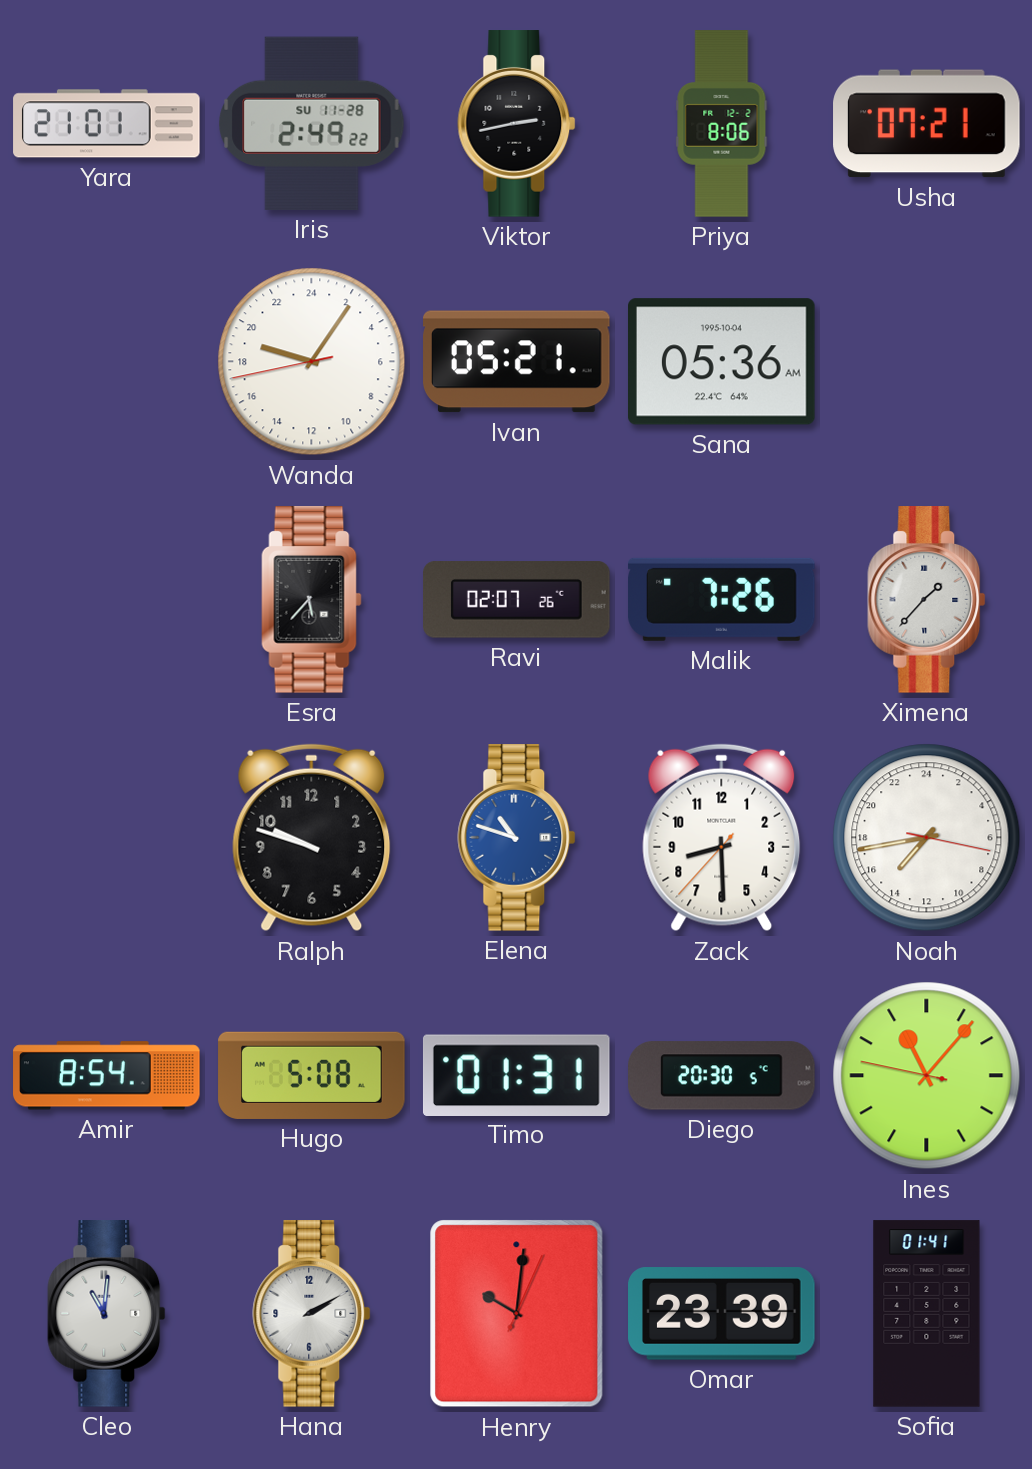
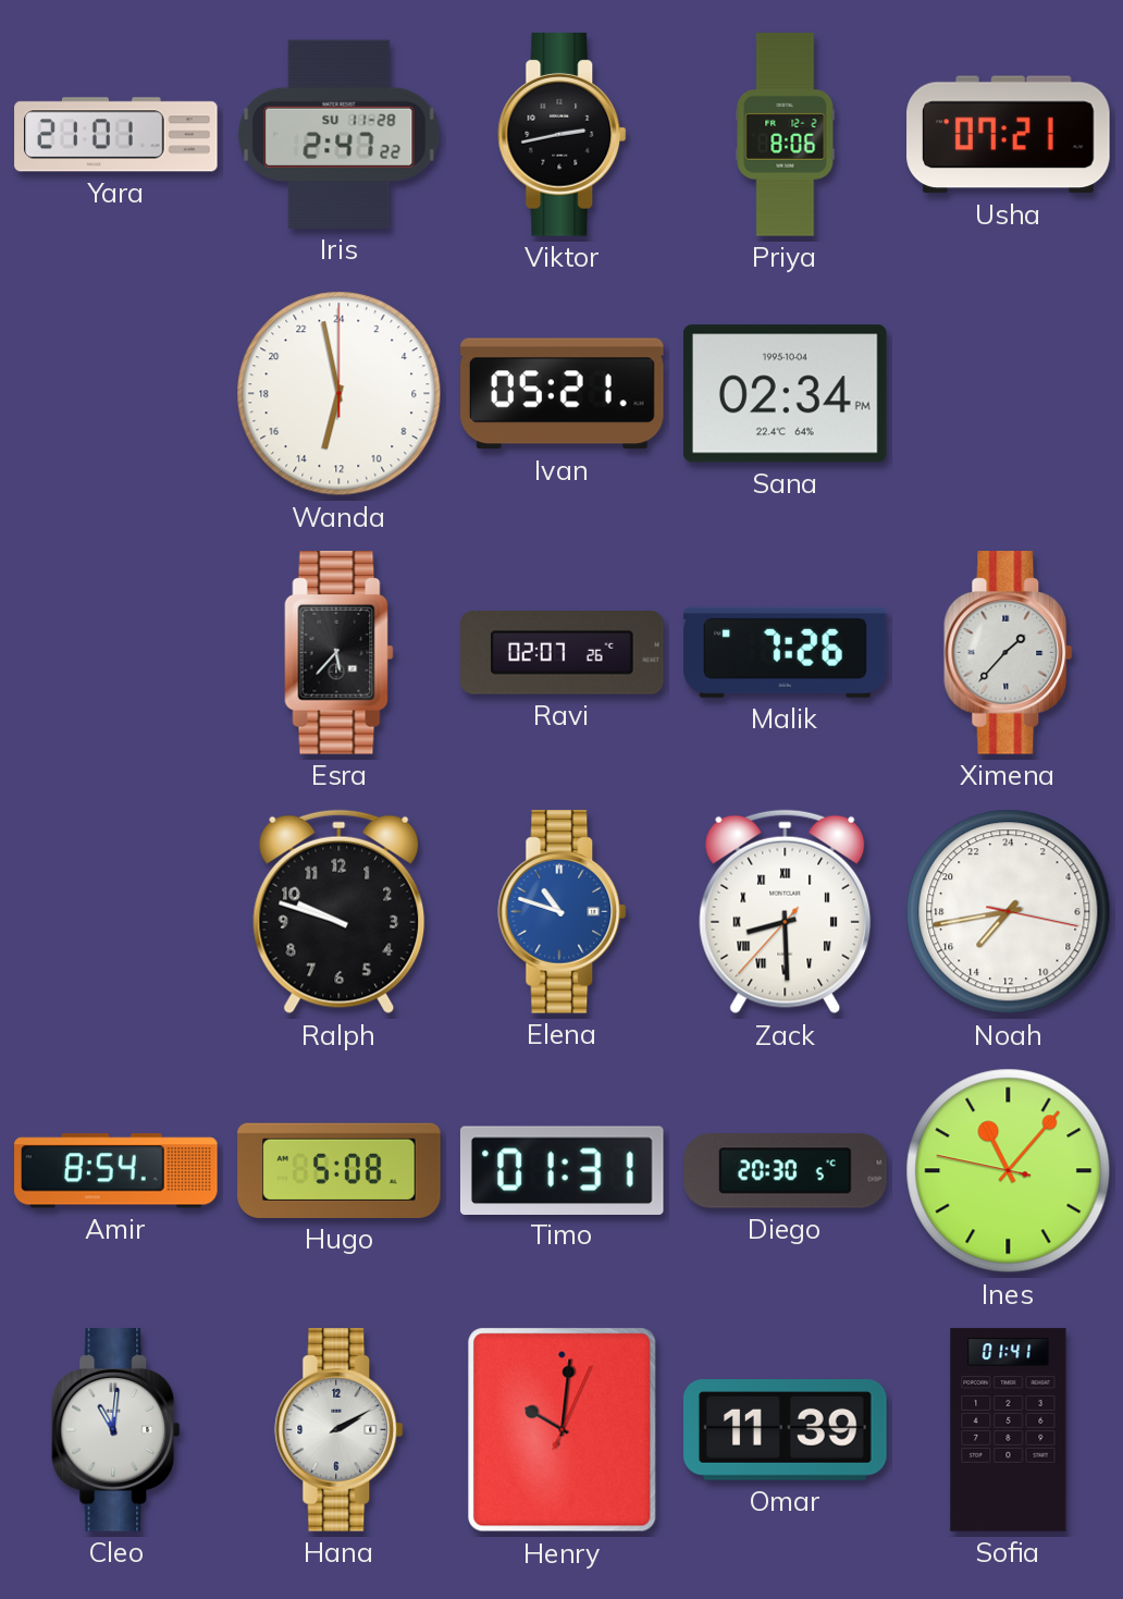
Iris: 2:49 -> 2:47
Wanda: 19:05 -> 12:58
Sana: 05:36 -> 02:34
Zack numerals: Arabic -> Roman
Omar: 23:39 -> 11:39
